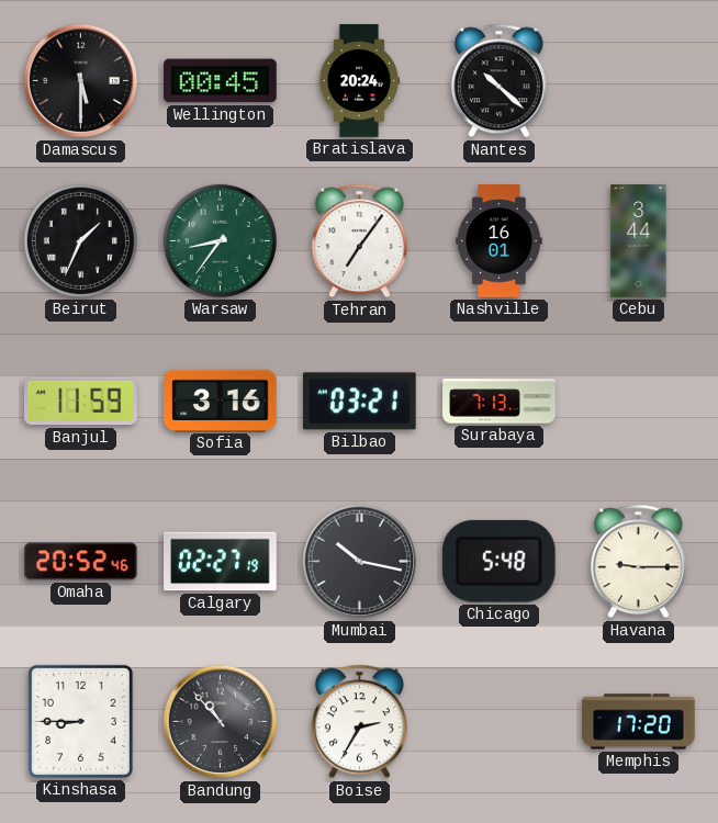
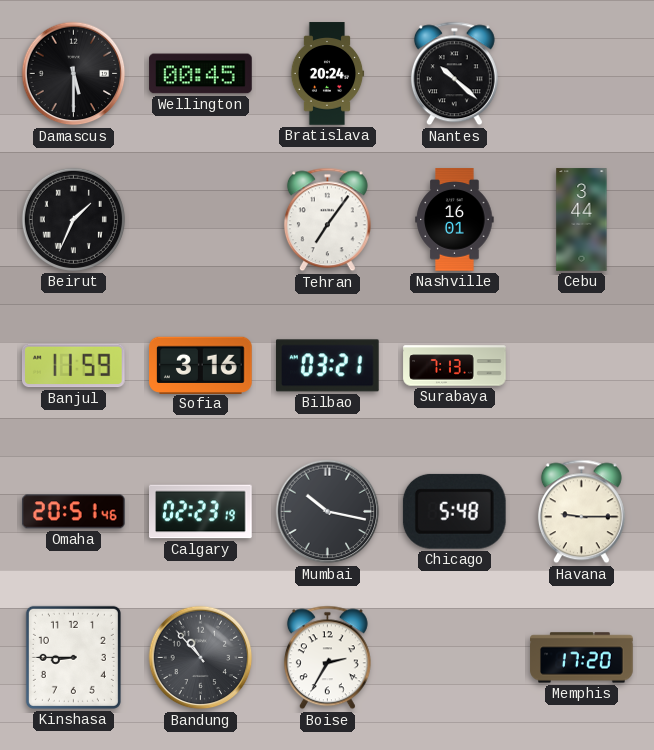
Warsaw: 8:36 -> none
Omaha: 20:52 -> 20:51
Calgary: 02:27 -> 02:23
